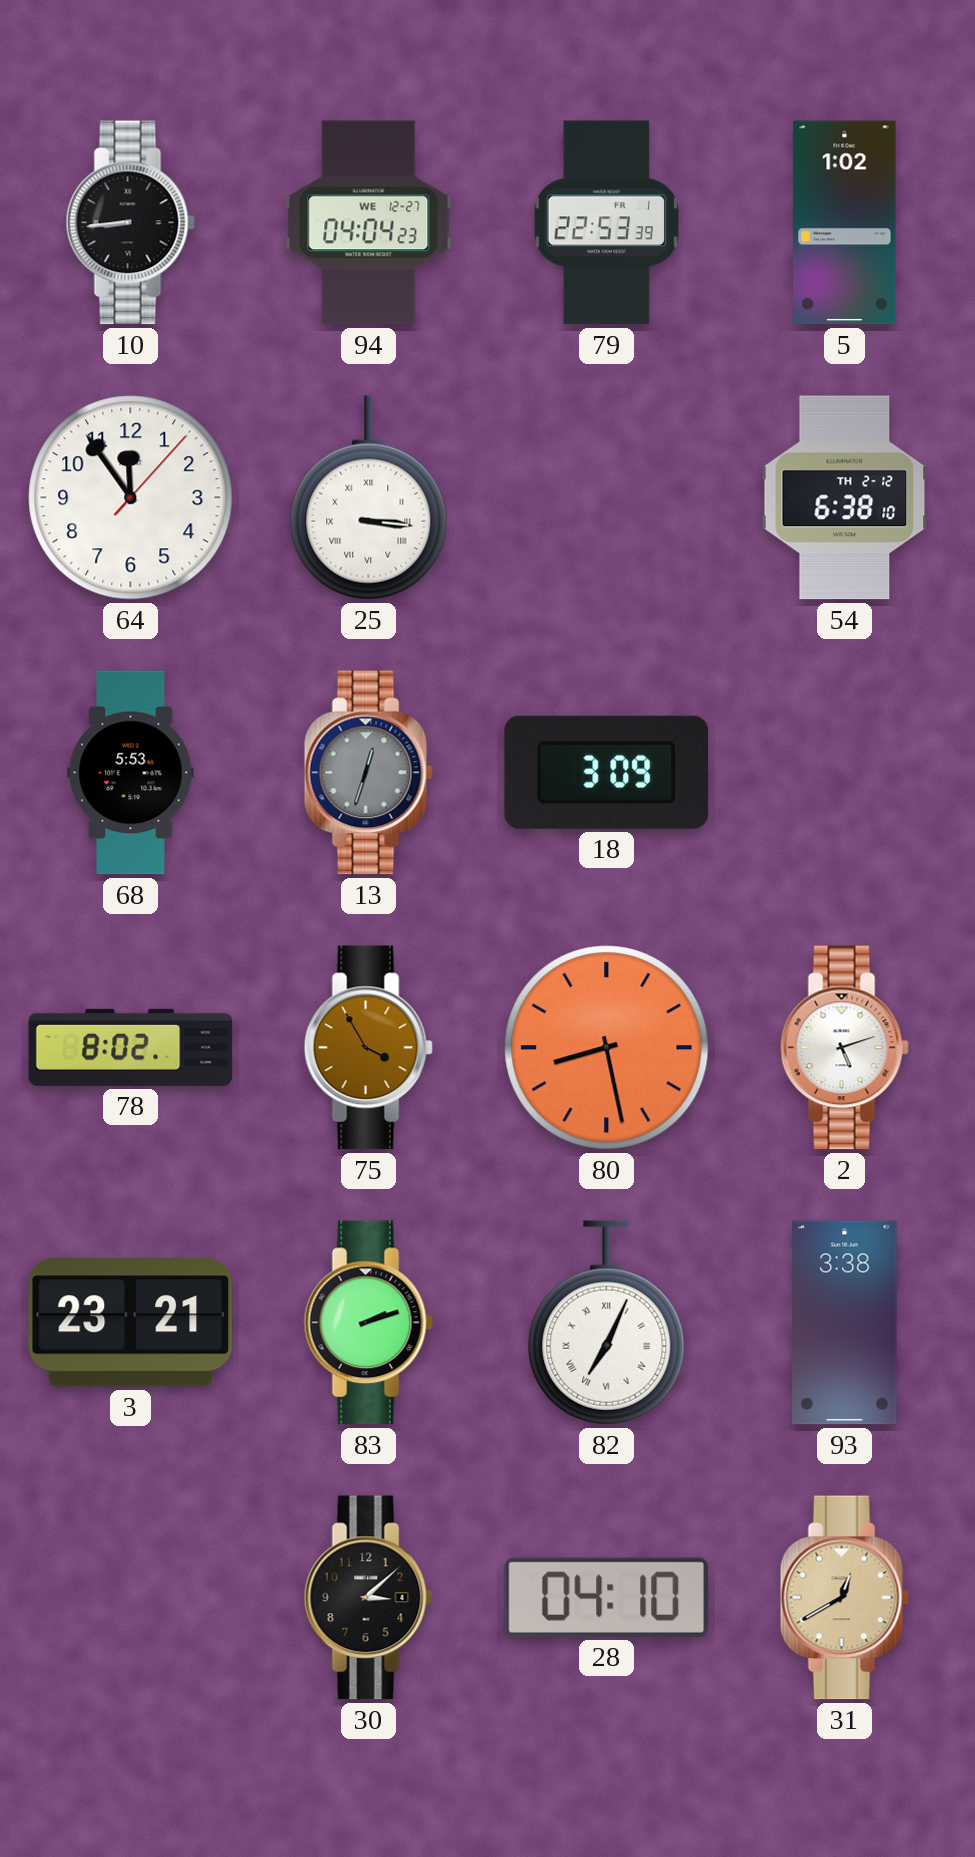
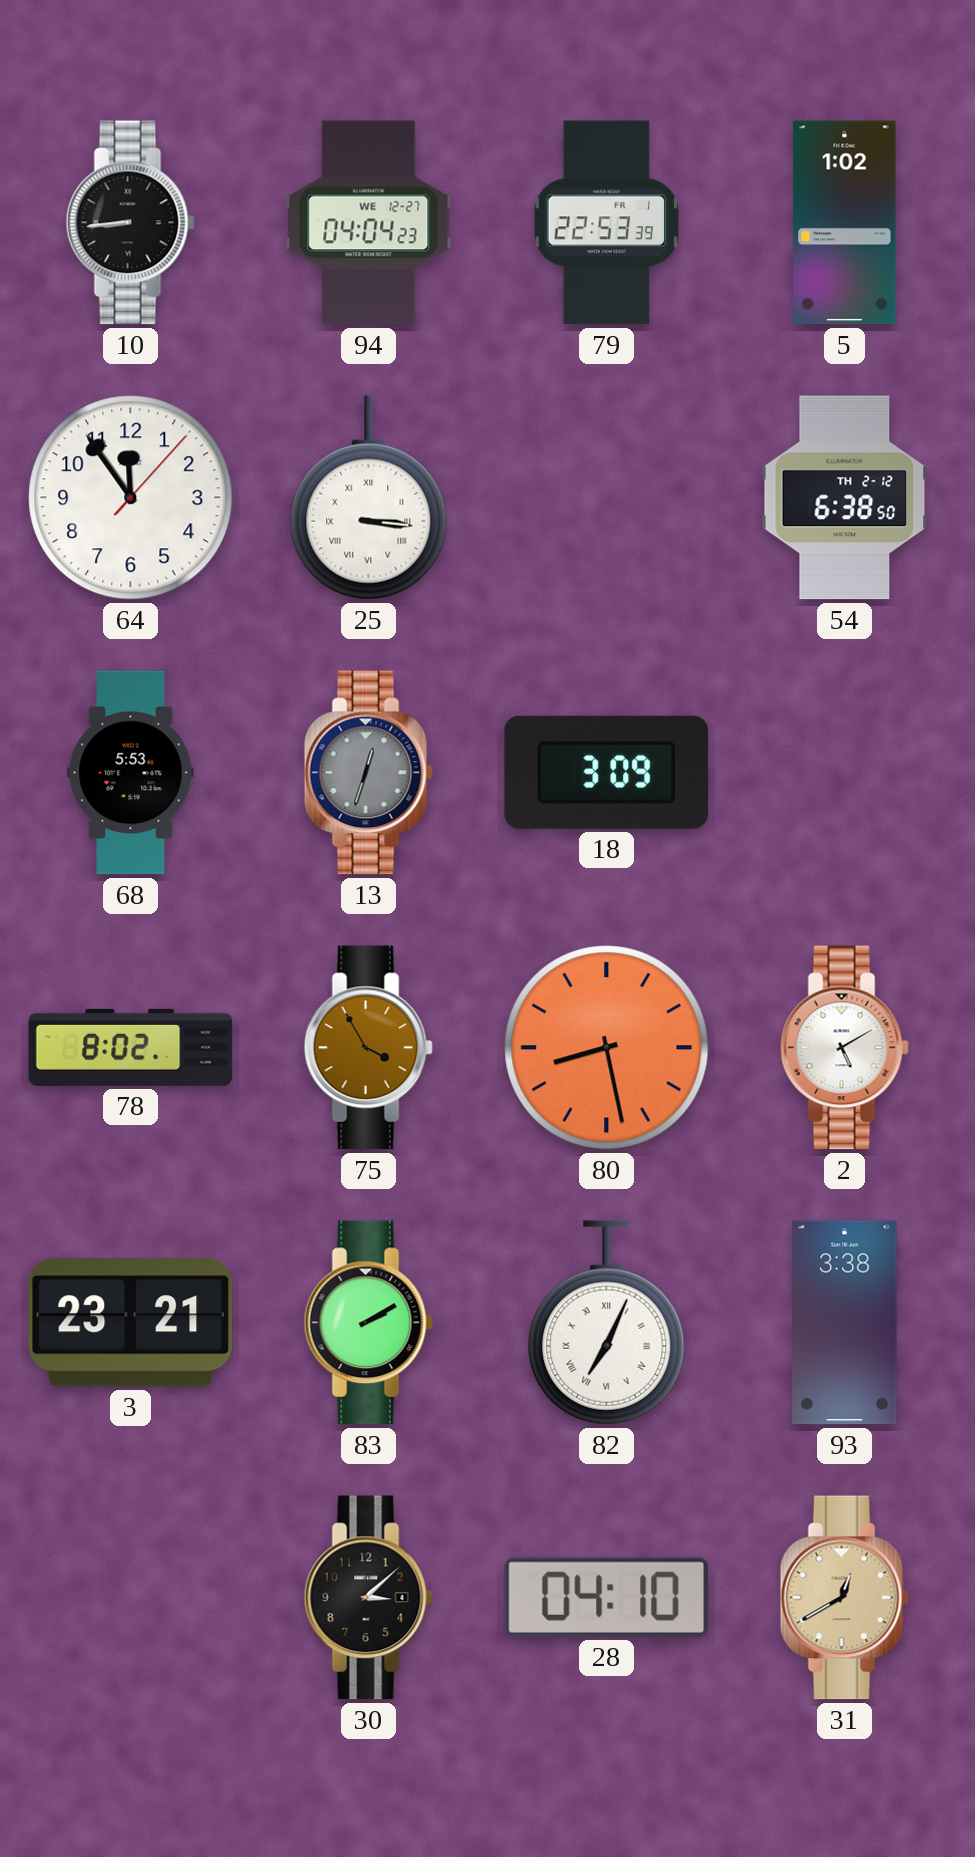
54: 6:38:10 -> 6:38:50
2: 5:12 -> 5:10
83: 2:12 -> 2:10
